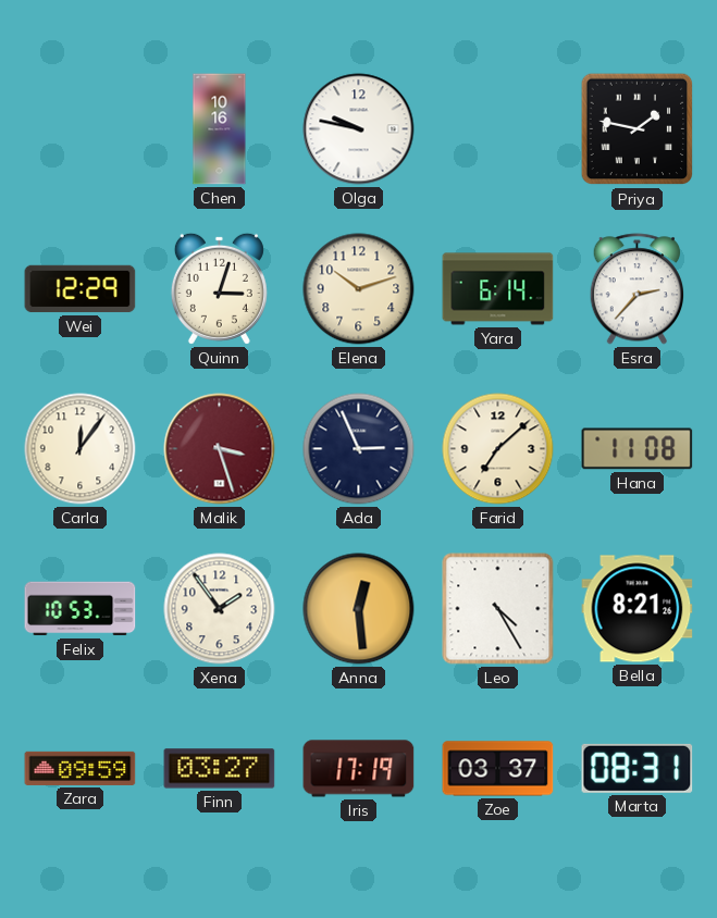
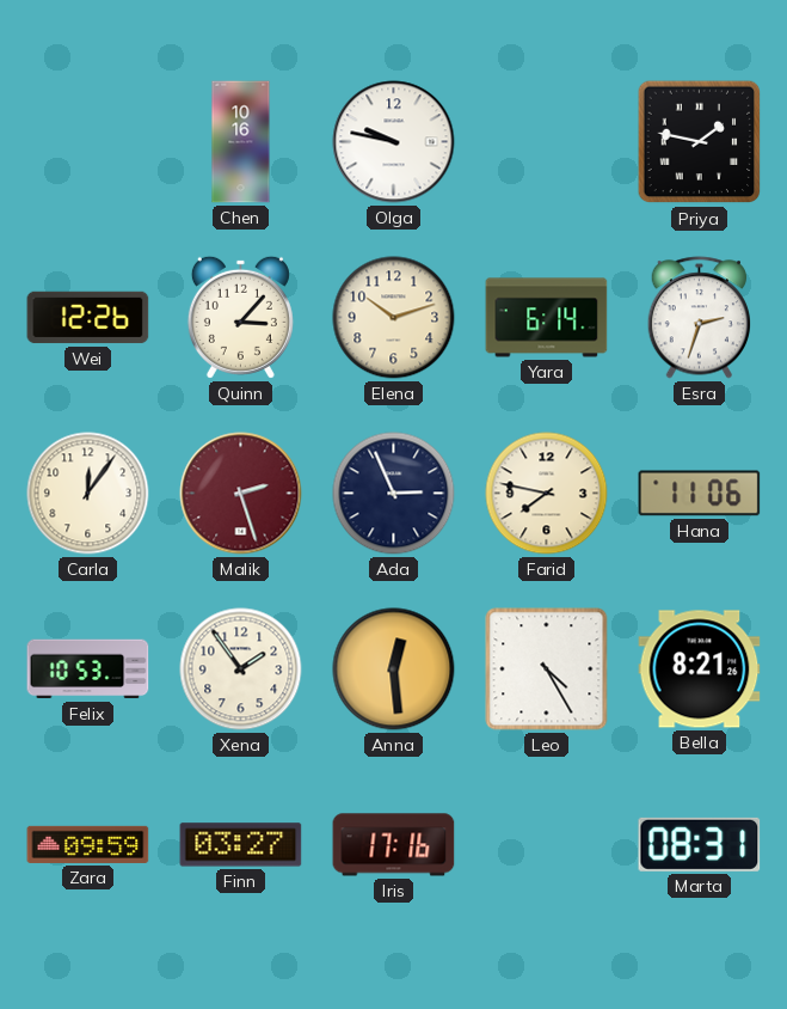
Wei: 12:29 -> 12:26
Quinn: 3:03 -> 3:07
Esra: 2:37 -> 2:33
Malik: 3:27 -> 2:27
Farid: 7:08 -> 7:47
Hana: 11:08 -> 11:06
Iris: 17:19 -> 17:16
Zoe: 03:37 -> none
